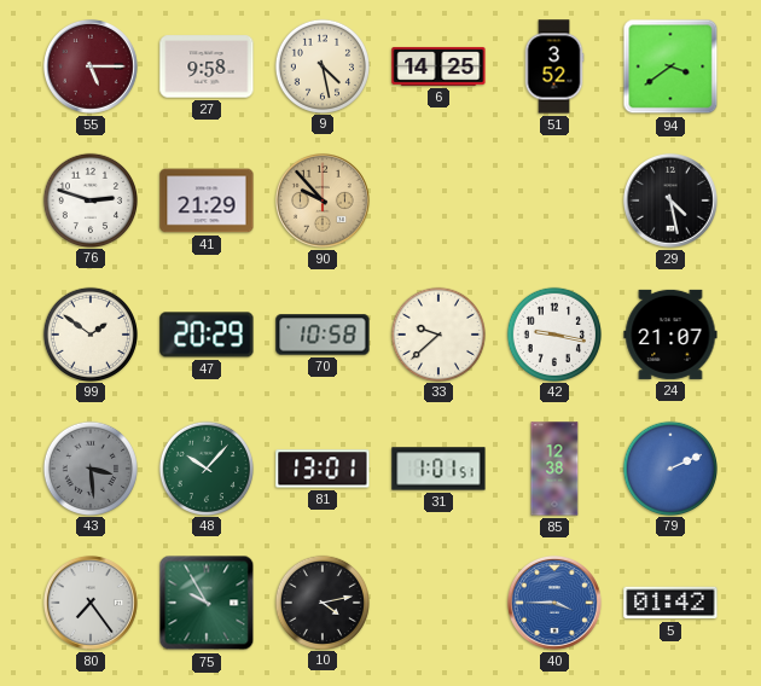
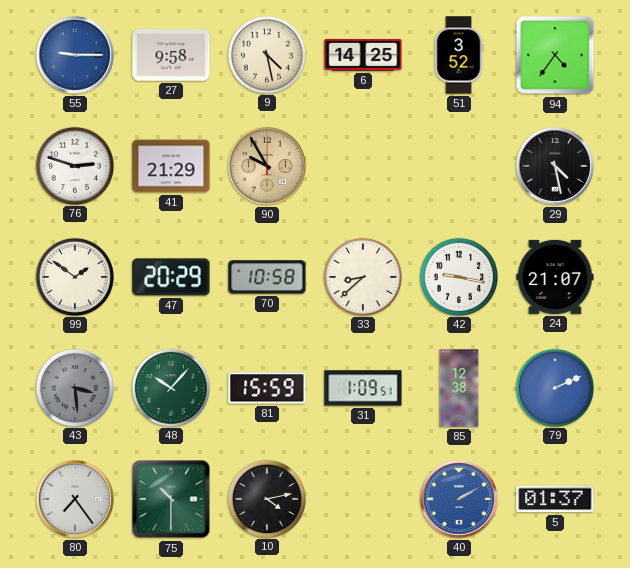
55: 5:15 -> 9:15
55 dial: burgundy -> blue
94: 3:39 -> 4:36
90: 9:53 -> 9:55
33: 9:38 -> 8:38
81: 13:01 -> 15:59
31: 1:01 -> 1:09
75: 9:55 -> 10:30
40: 3:45 -> 2:10
5: 01:42 -> 01:37
